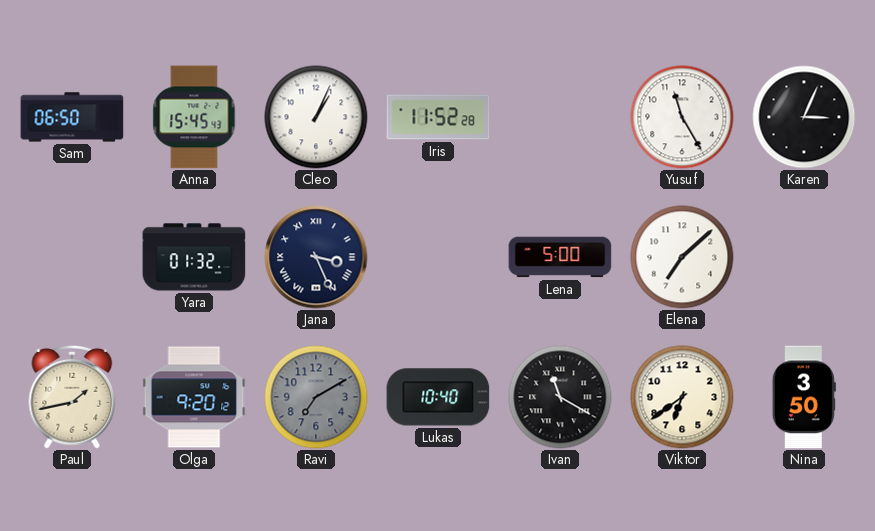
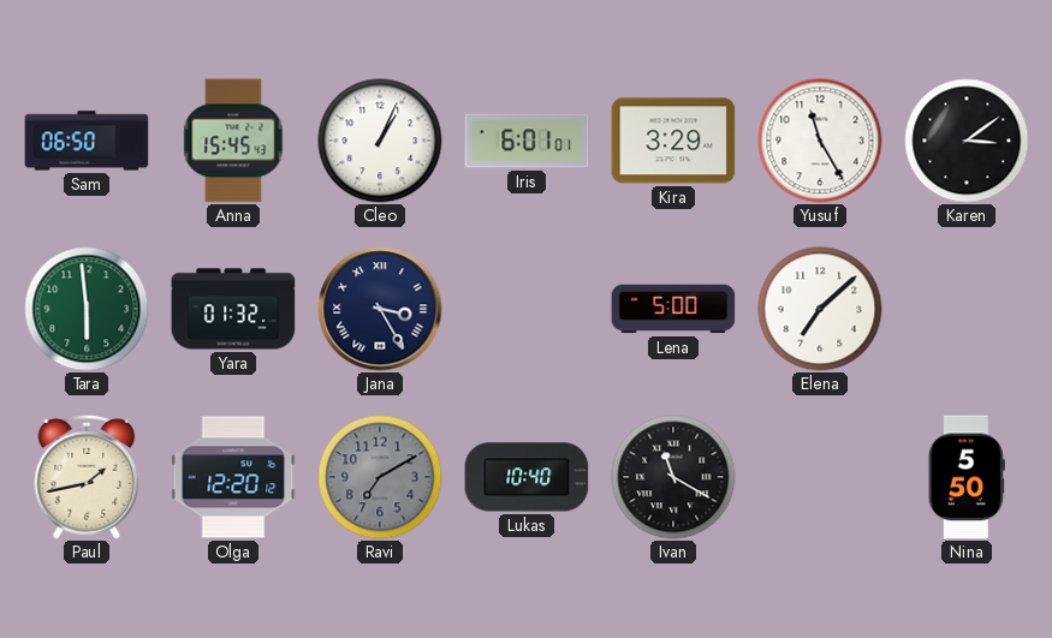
Iris: 11:52 -> 6:01
Kira: none -> 3:29
Karen: 3:04 -> 3:09
Tara: none -> 5:59
Jana: 3:26 -> 3:25
Olga: 9:20 -> 12:20
Viktor: 6:39 -> none
Nina: 3:50 -> 5:50
